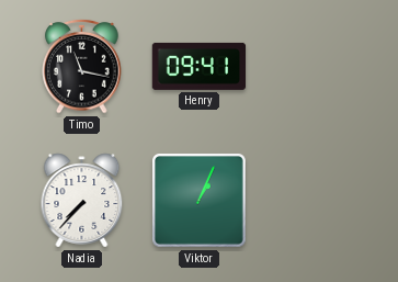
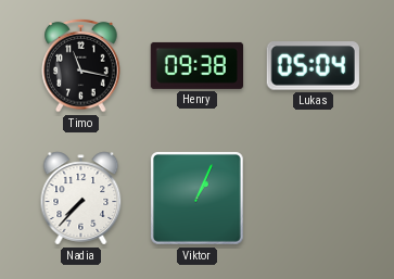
Henry: 09:41 -> 09:38
Lukas: none -> 05:04
